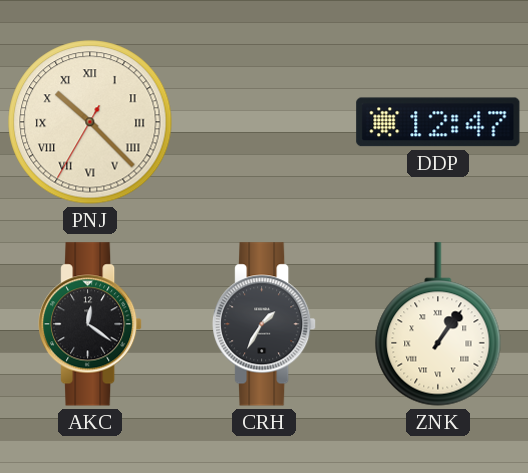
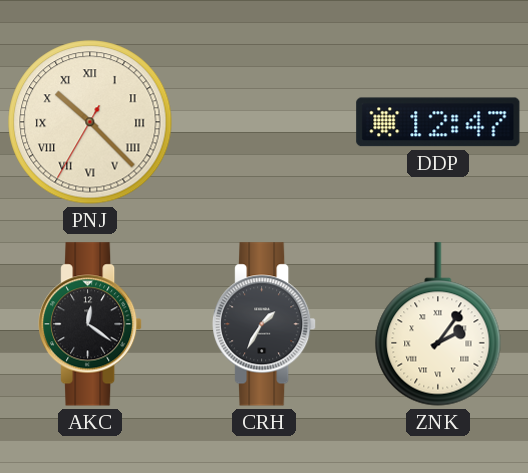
ZNK: 1:06 -> 2:06
